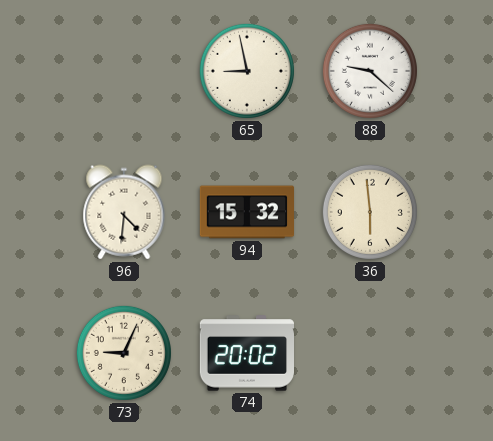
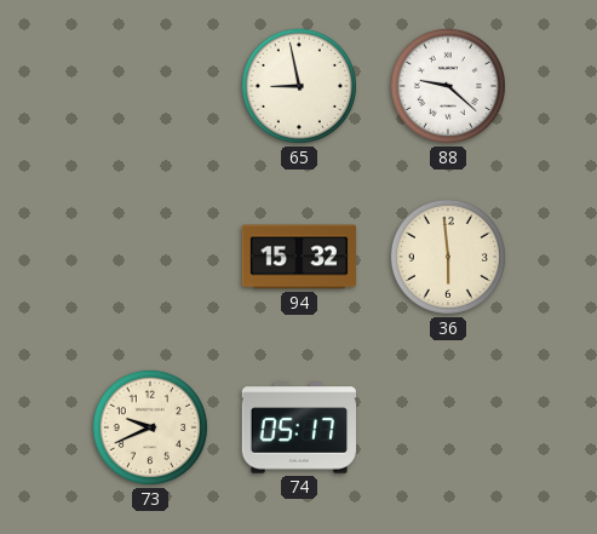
96: 4:31 -> none
73: 9:04 -> 9:41
74: 20:02 -> 05:17
